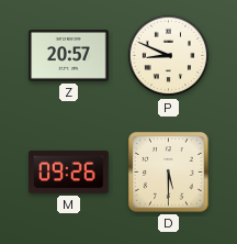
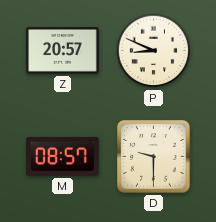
M: 09:26 -> 08:57
D: 5:30 -> 9:30
